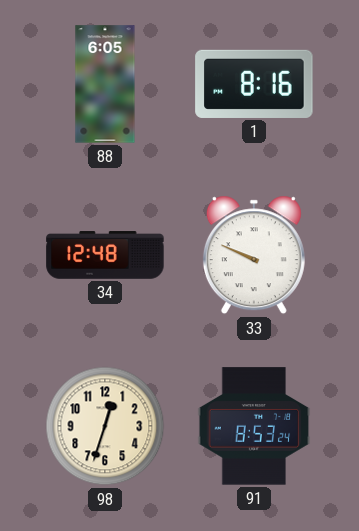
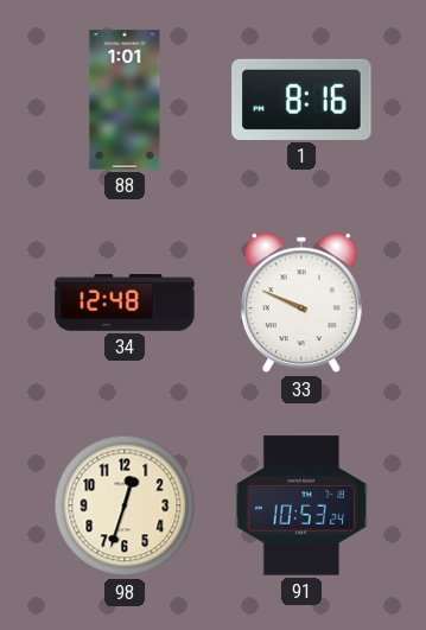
88: 6:05 -> 1:01
91: 8:53 -> 10:53
